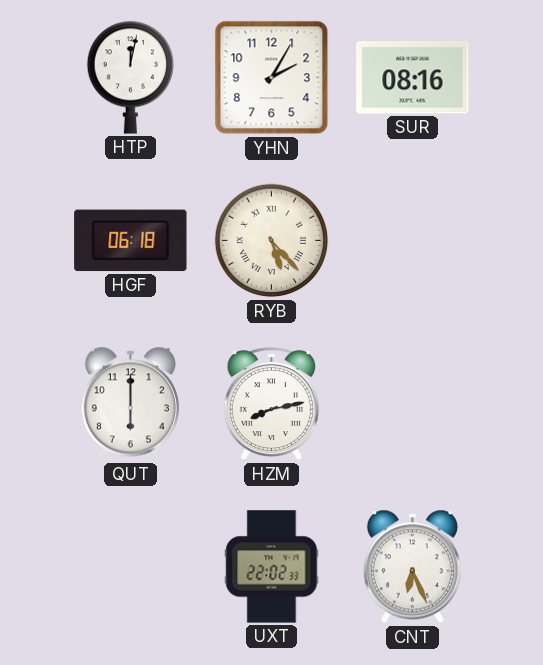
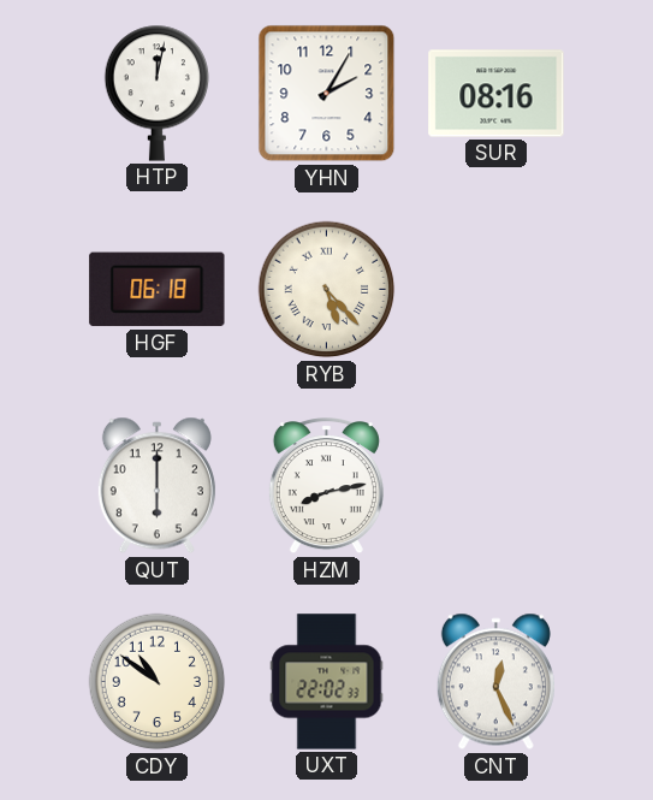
CDY: none -> 10:51
CNT: 6:26 -> 12:26
